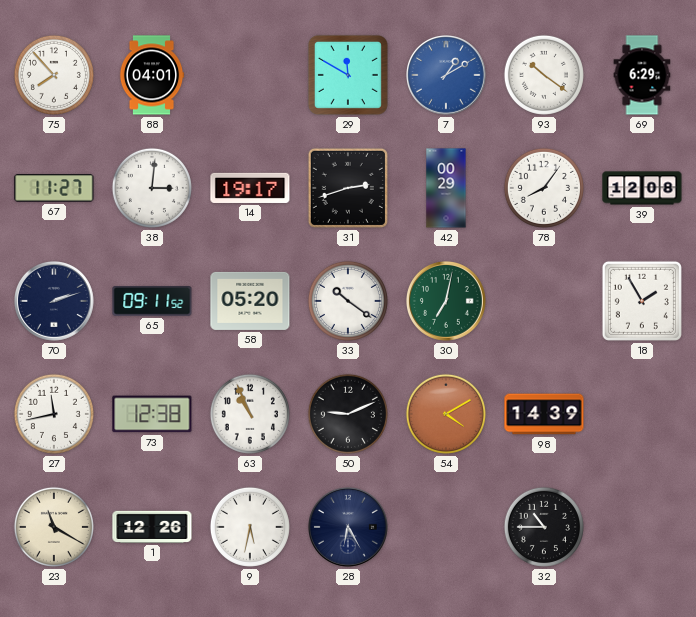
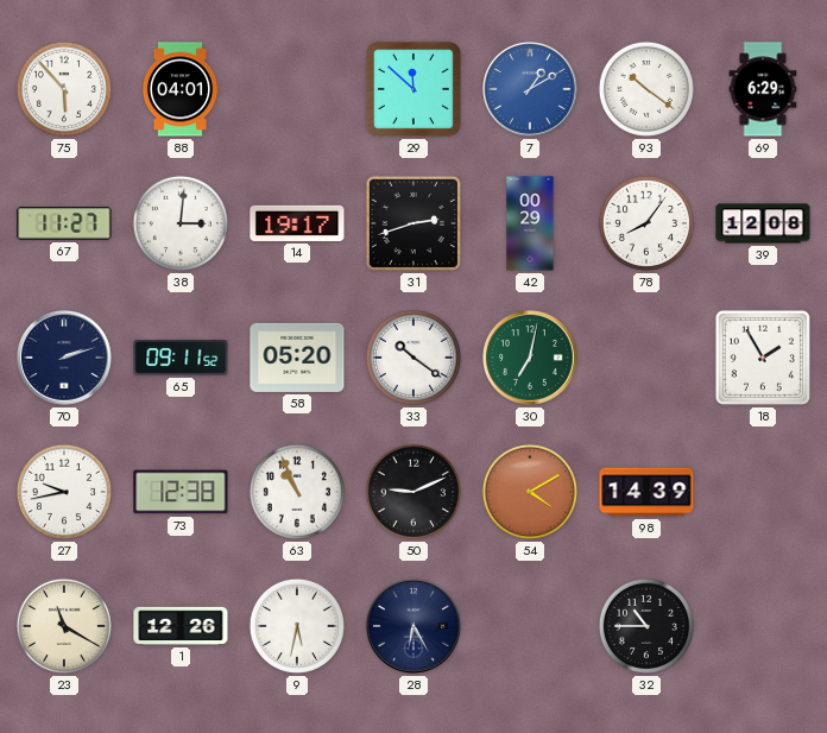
75: 7:53 -> 5:53
29: 11:50 -> 11:52
27: 11:43 -> 9:43
